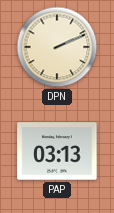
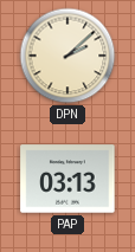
DPN: 2:11 -> 2:08
